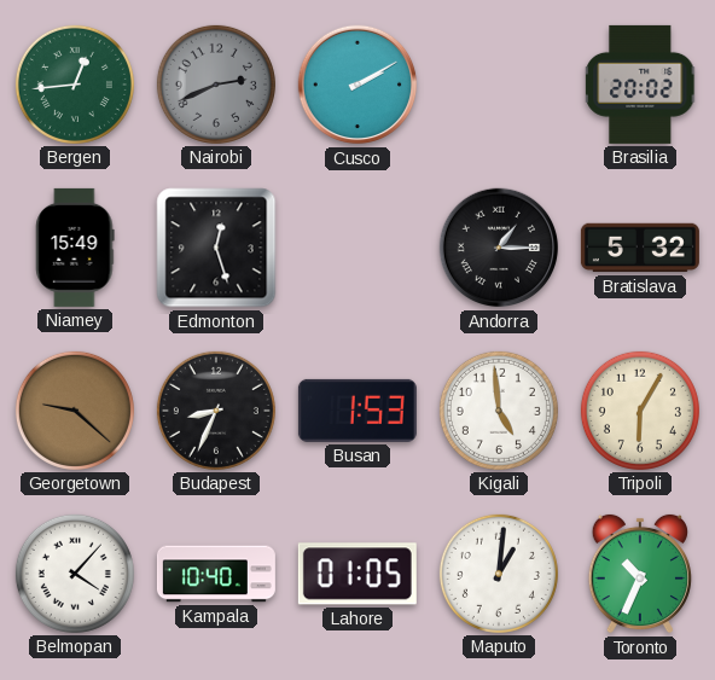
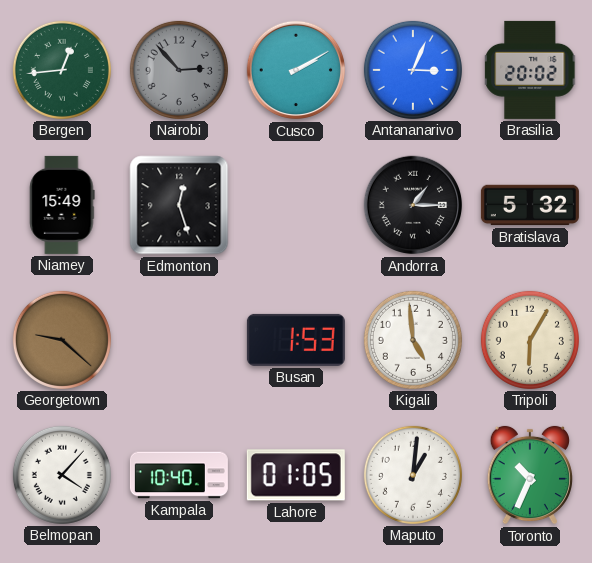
Nairobi: 2:41 -> 2:53
Antananarivo: none -> 3:04
Budapest: 8:34 -> none
